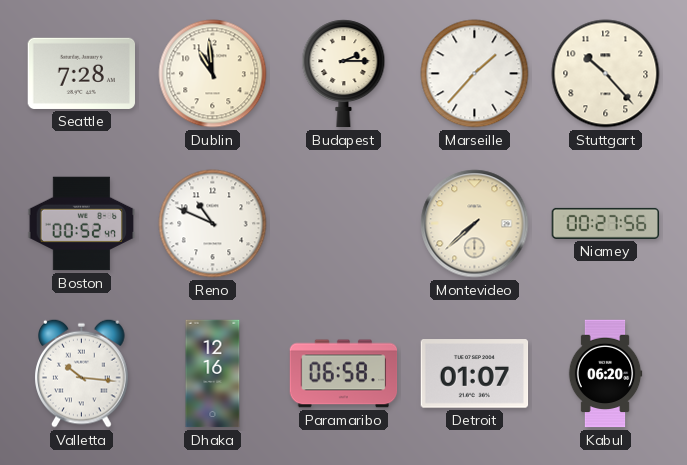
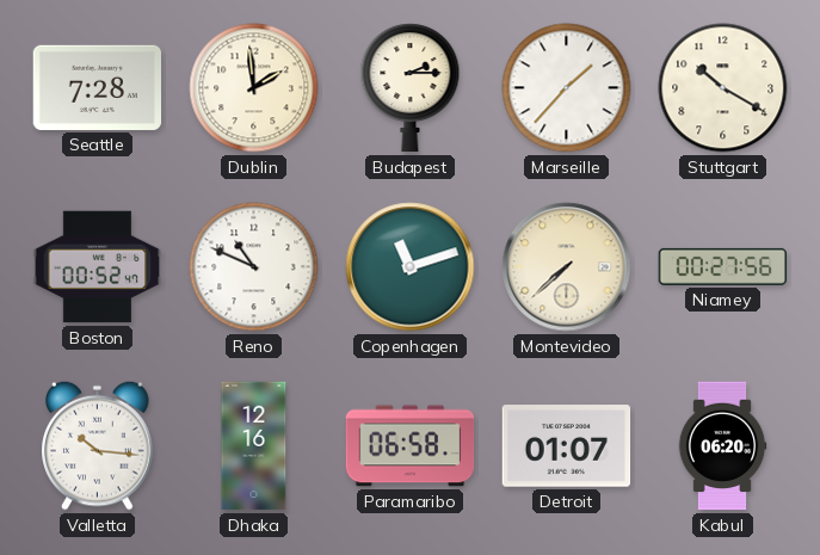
Dublin: 10:59 -> 1:59
Stuttgart: 10:23 -> 10:20
Copenhagen: none -> 11:12
